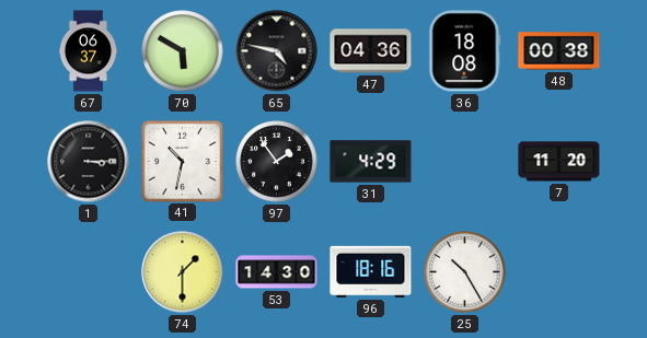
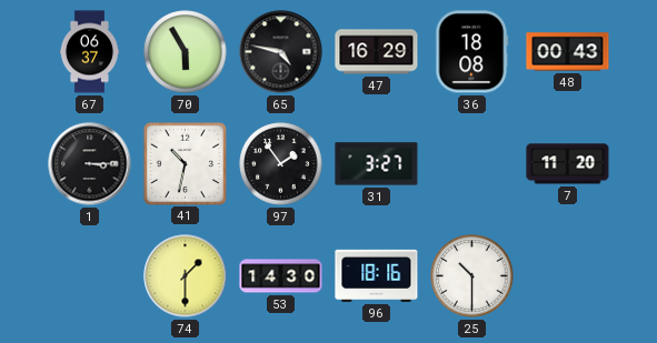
70: 5:50 -> 5:55
47: 04:36 -> 16:29
48: 00:38 -> 00:43
31: 4:29 -> 3:27
25: 10:25 -> 10:30
